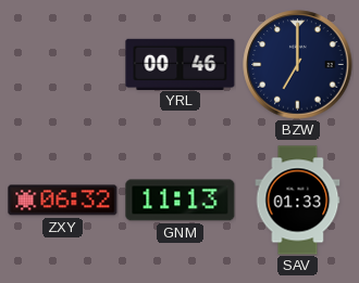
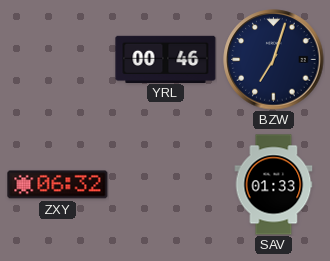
BZW: 7:00 -> 7:03
GNM: 11:13 -> none
